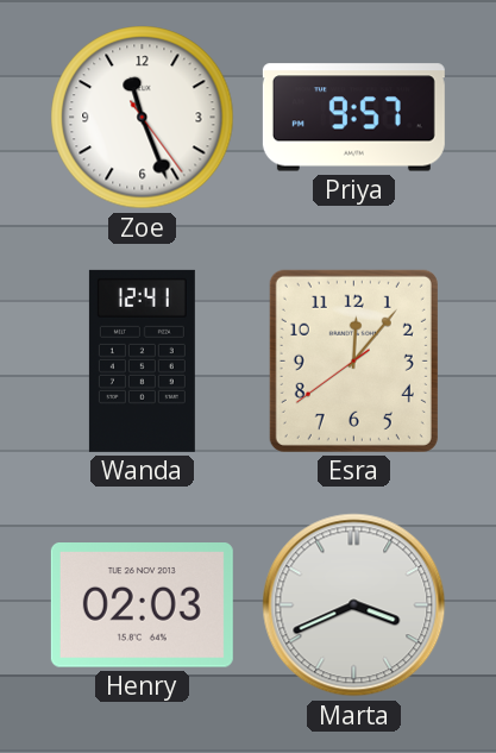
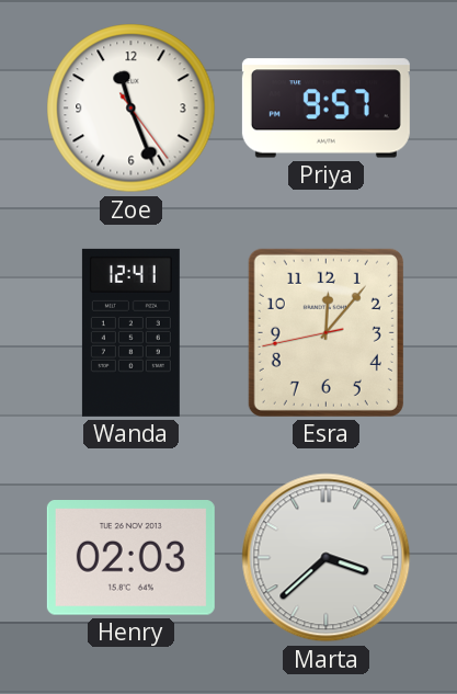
Esra: 12:06:39 -> 12:06:43
Marta: 3:41 -> 3:38
